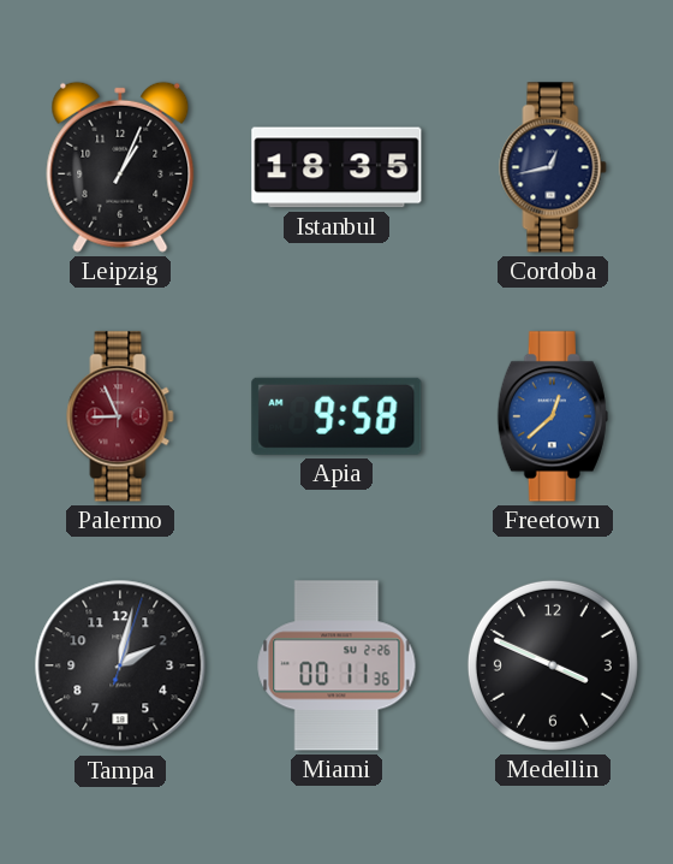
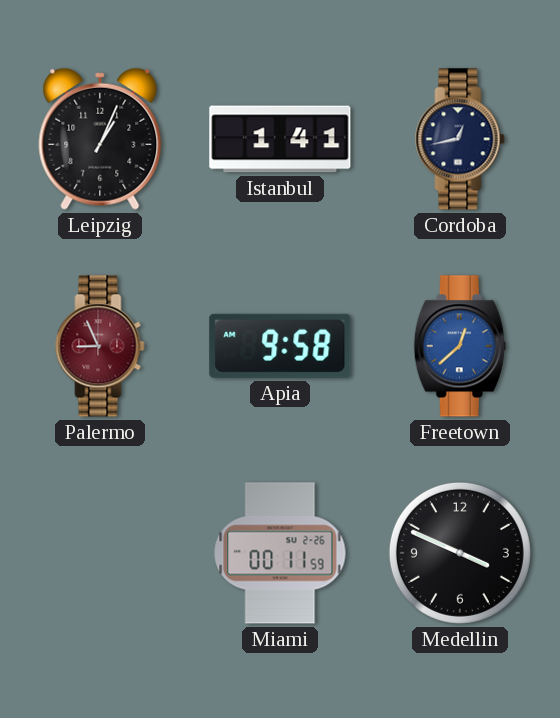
Istanbul: 18:35 -> 1:41
Tampa: 2:02 -> none
Miami: 00:11:36 -> 00:11:59
